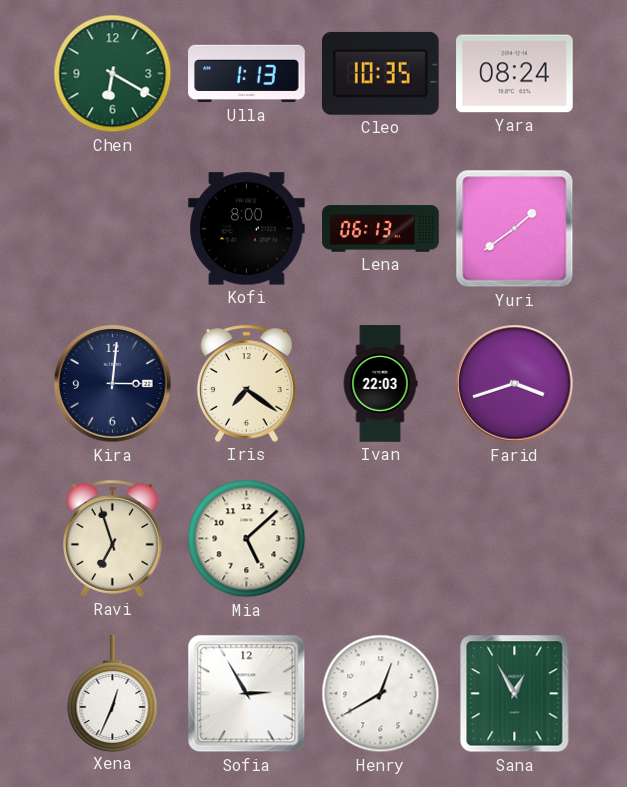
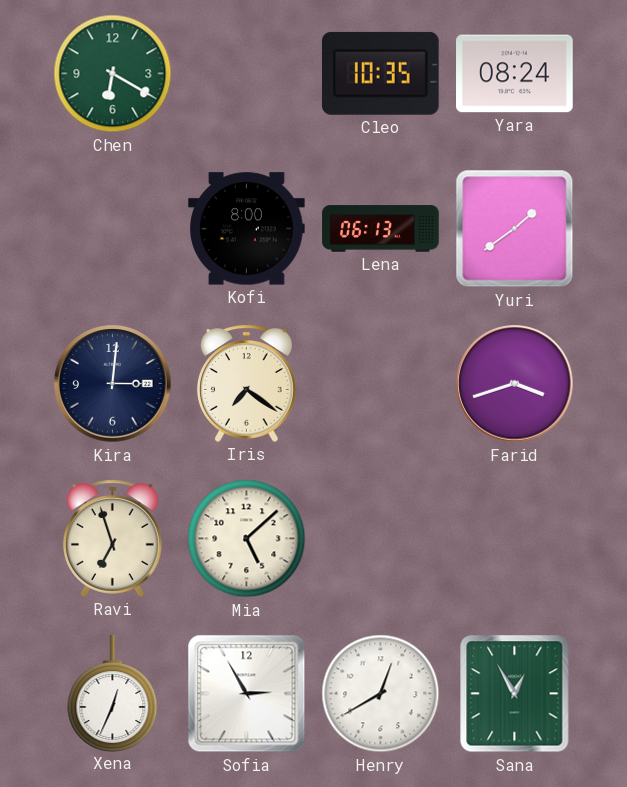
Ulla: 1:13 -> none
Ivan: 22:03 -> none
